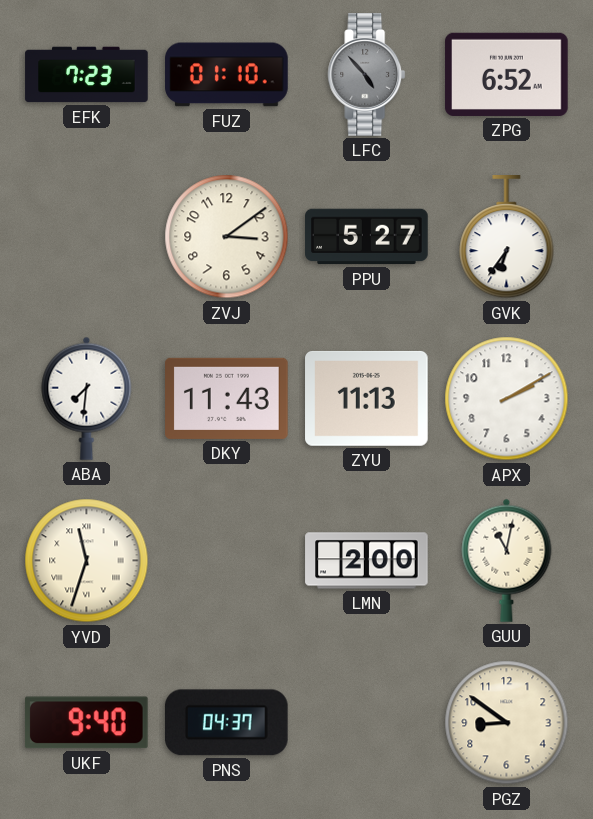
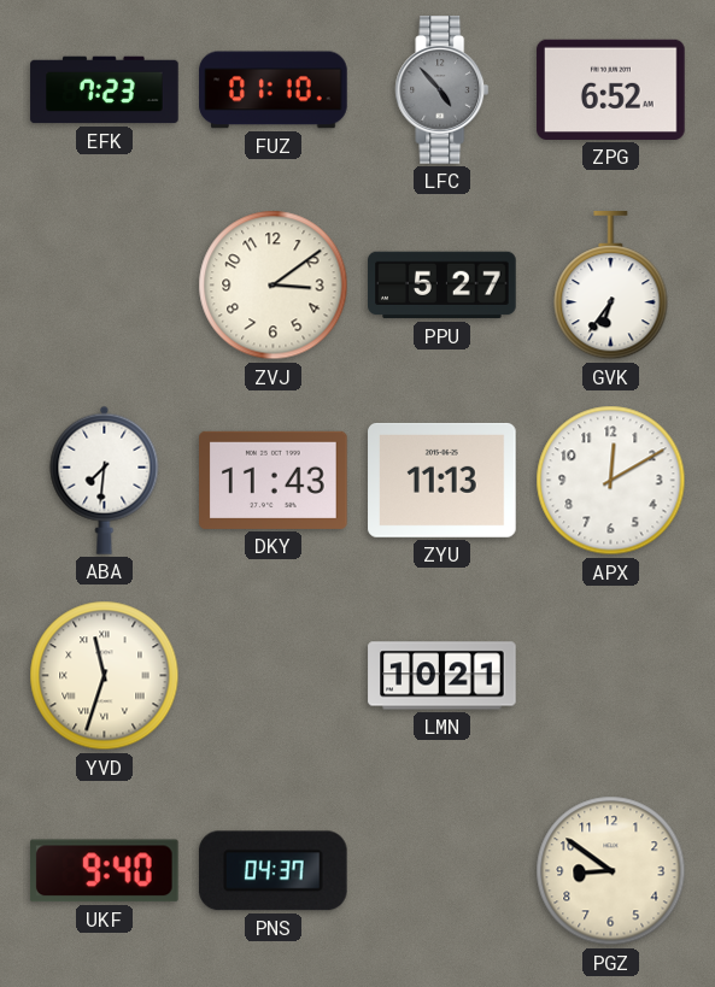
APX: 2:10 -> 12:10
LMN: 2:00 -> 10:21
GUU: 11:02 -> none
